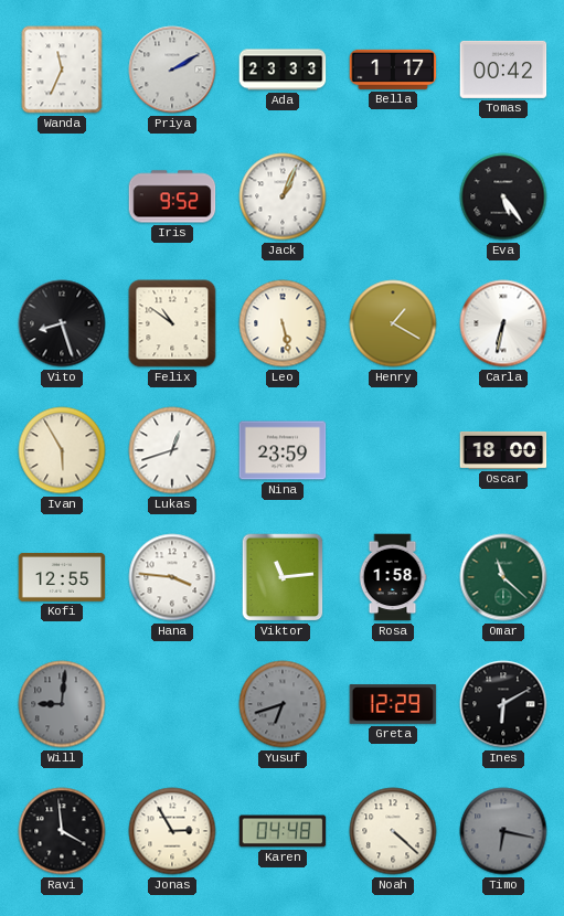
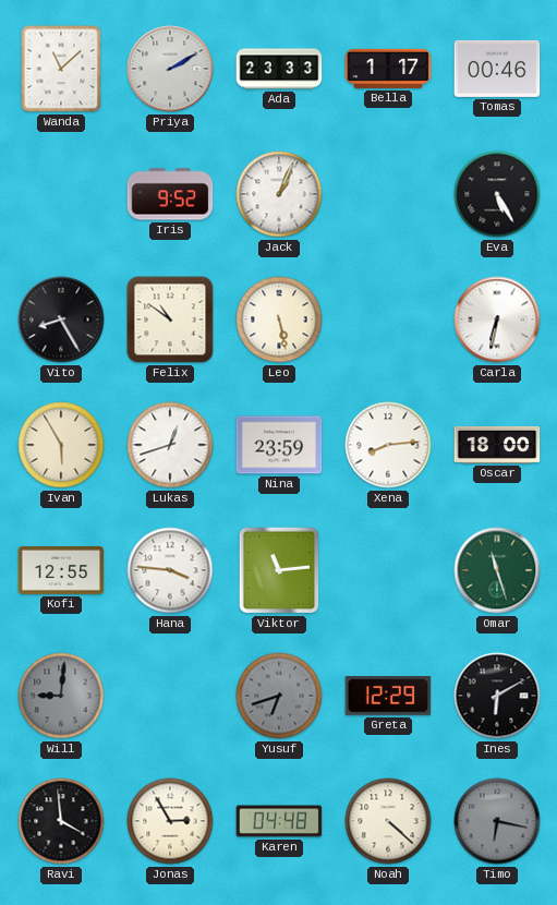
Wanda: 11:34 -> 11:08
Tomas: 00:42 -> 00:46
Eva: 5:24 -> 5:25
Vito: 8:27 -> 8:25
Henry: 1:20 -> none
Xena: none -> 8:14
Rosa: 1:58 -> none
Omar: 11:22 -> 11:27
